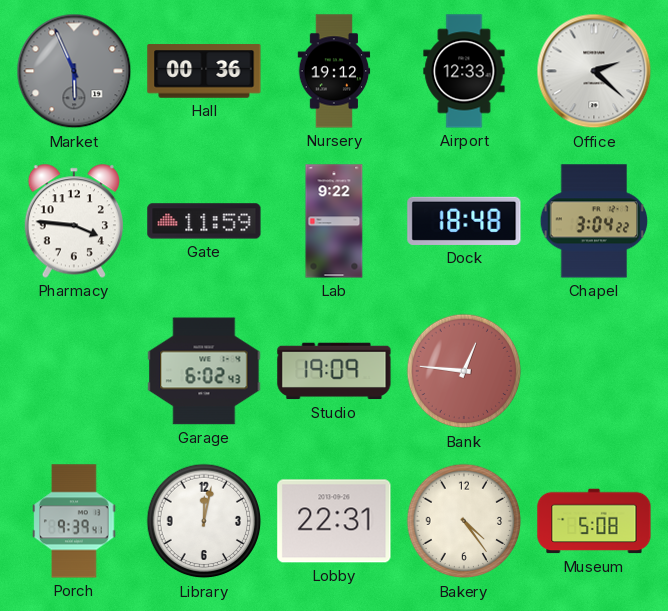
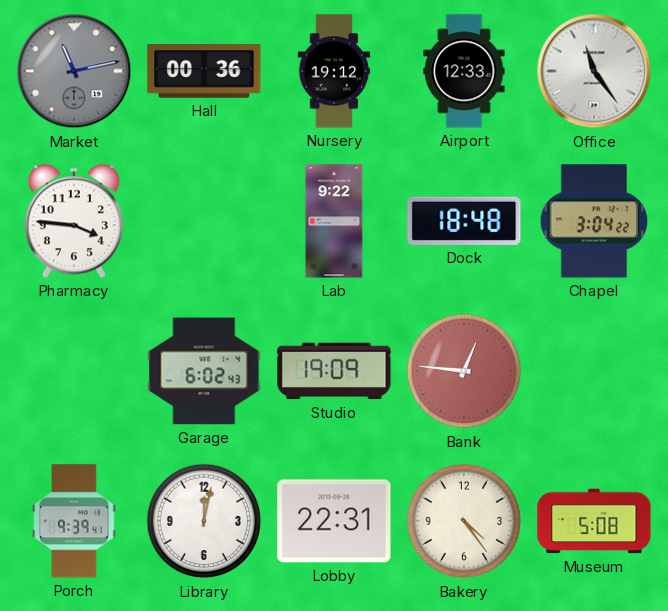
Market: 5:56 -> 11:13
Office: 2:22 -> 11:24
Gate: 11:59 -> none
